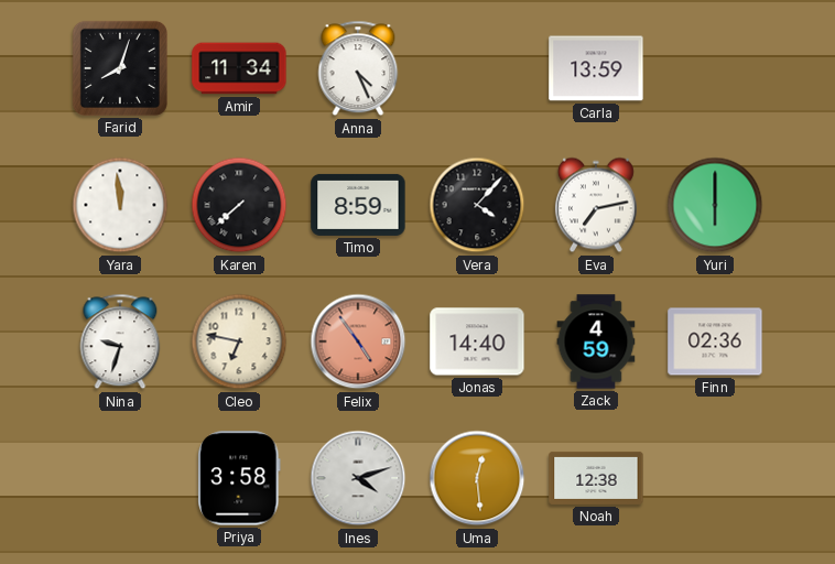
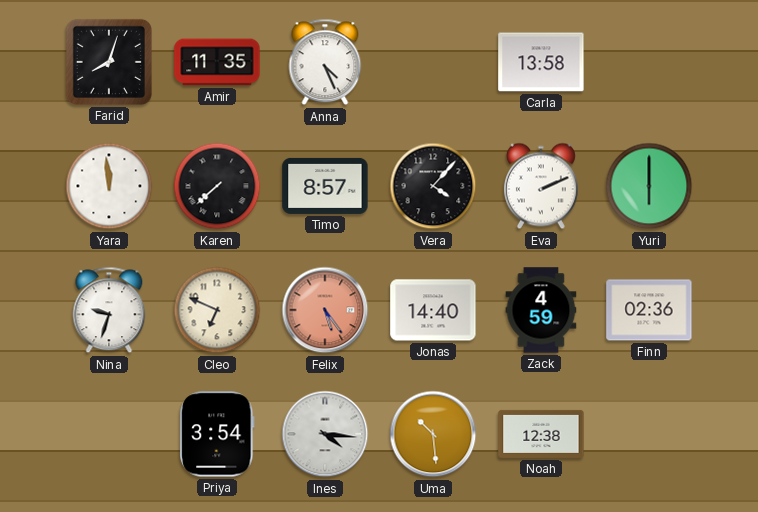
Amir: 11:34 -> 11:35
Carla: 13:59 -> 13:58
Timo: 8:59 -> 8:57
Eva: 7:13 -> 2:11
Cleo: 6:47 -> 6:49
Felix: 4:54 -> 5:24
Priya: 3:58 -> 3:54
Ines: 4:12 -> 4:16
Uma: 12:29 -> 10:29
